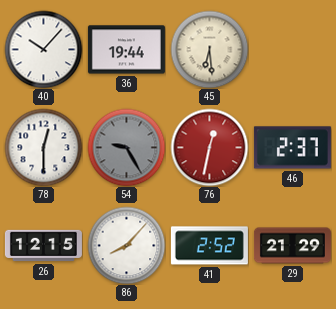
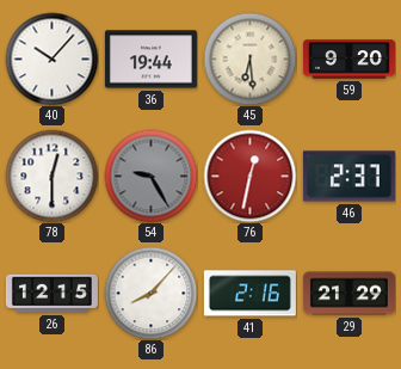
59: none -> 9:20
41: 2:52 -> 2:16
